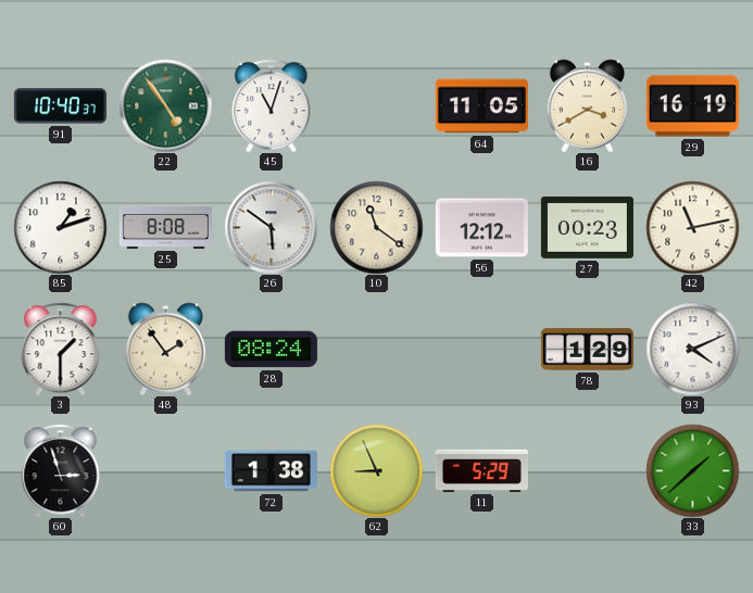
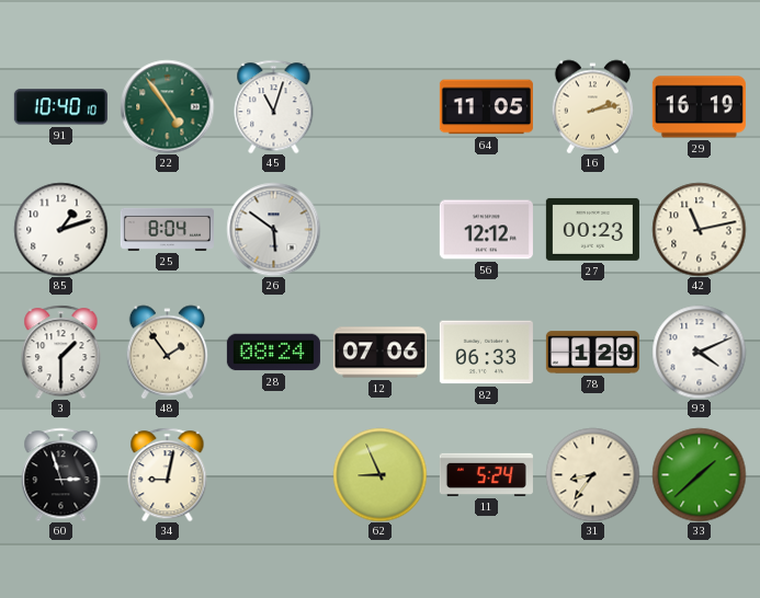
91: 10:40:37 -> 10:40:10
16: 3:40 -> 2:13
25: 8:08 -> 8:04
10: 11:21 -> none
12: none -> 07:06
82: none -> 06:33
34: none -> 9:02
72: 1:38 -> none
11: 5:29 -> 5:24
31: none -> 8:36
